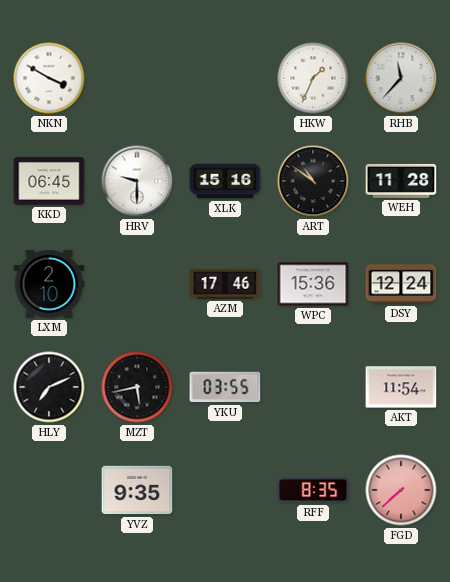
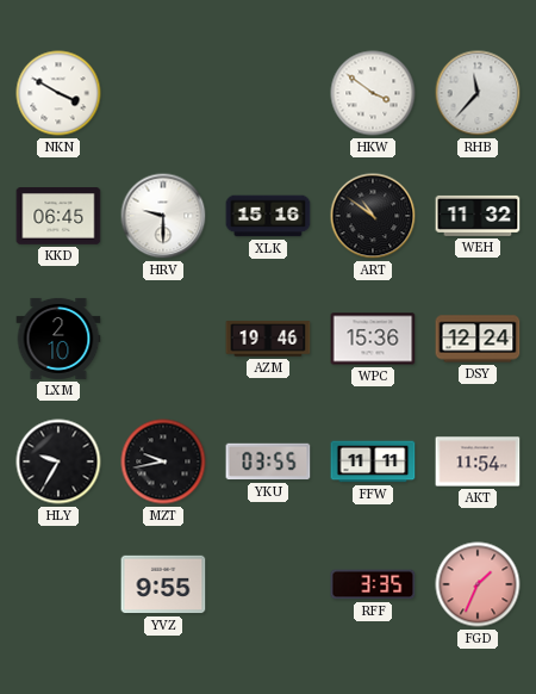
HKW: 1:34 -> 3:51
WEH: 11:28 -> 11:32
AZM: 17:46 -> 19:46
HLY: 7:11 -> 9:35
MZT: 5:43 -> 9:43
FFW: none -> 11:11
YVZ: 9:35 -> 9:55
RFF: 8:35 -> 3:35
FGD: 7:38 -> 1:34
